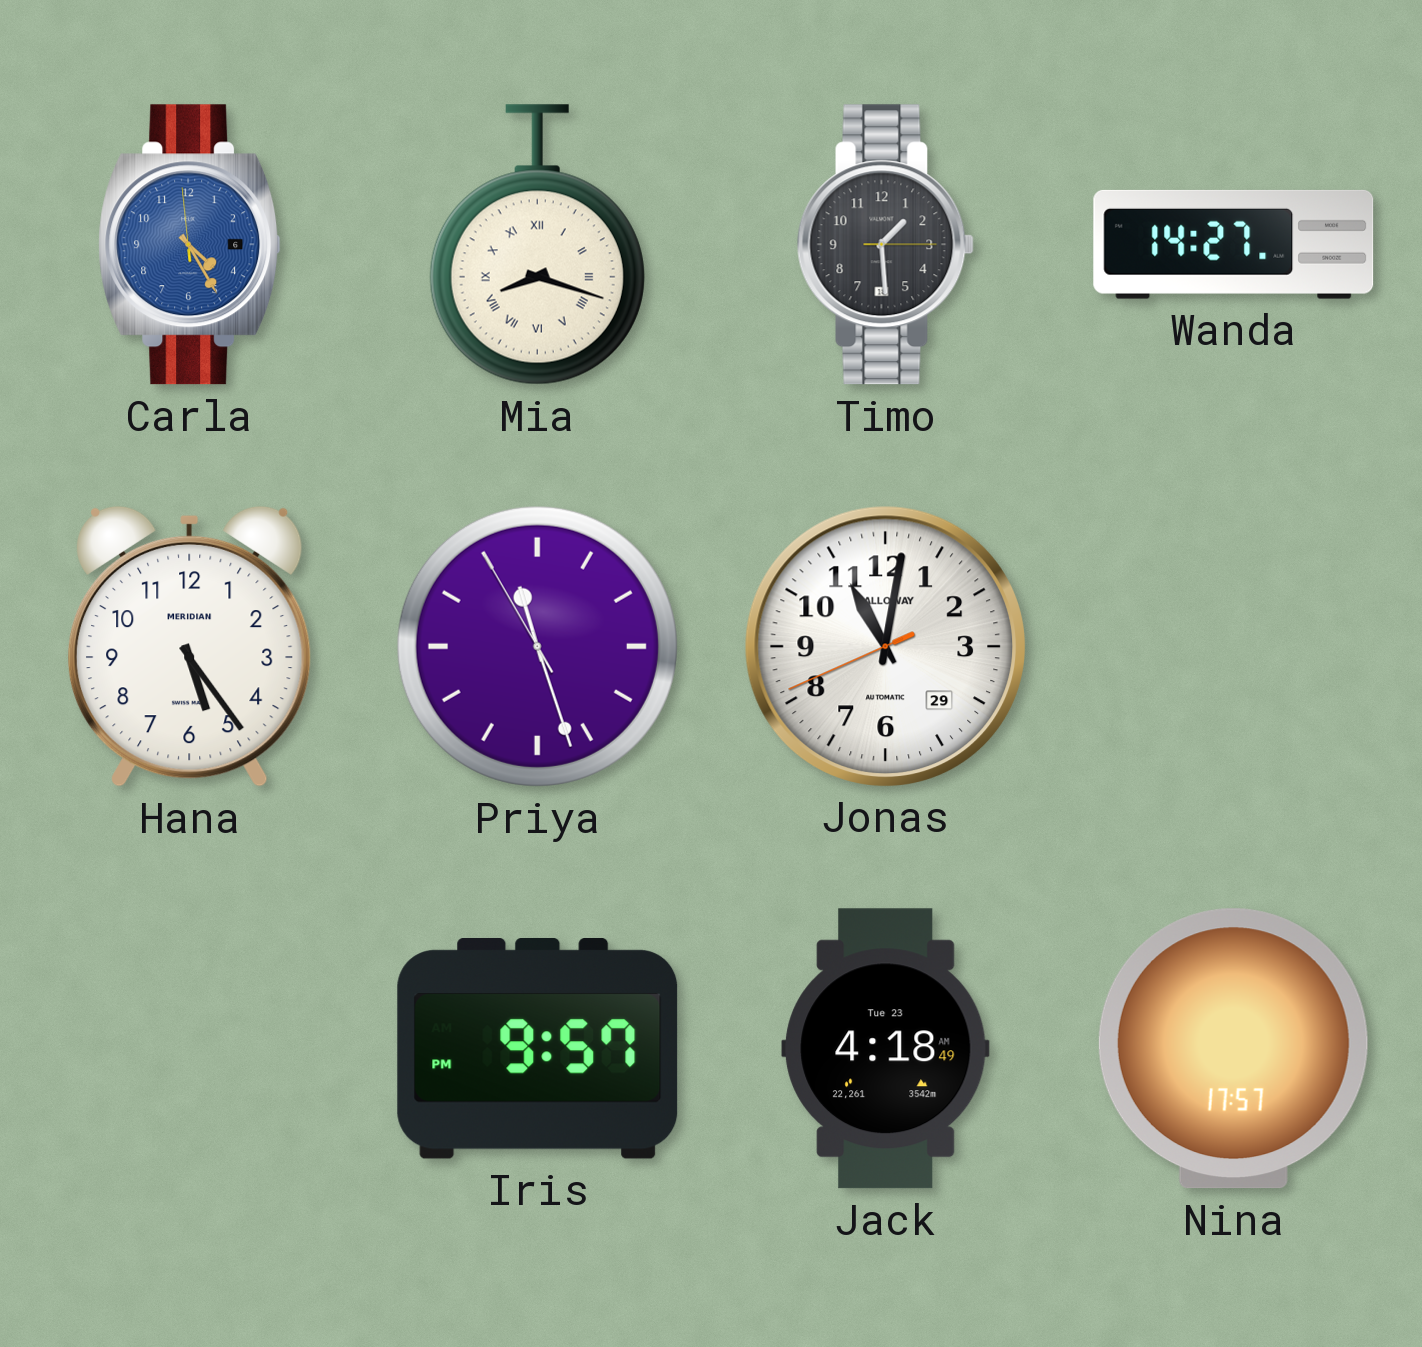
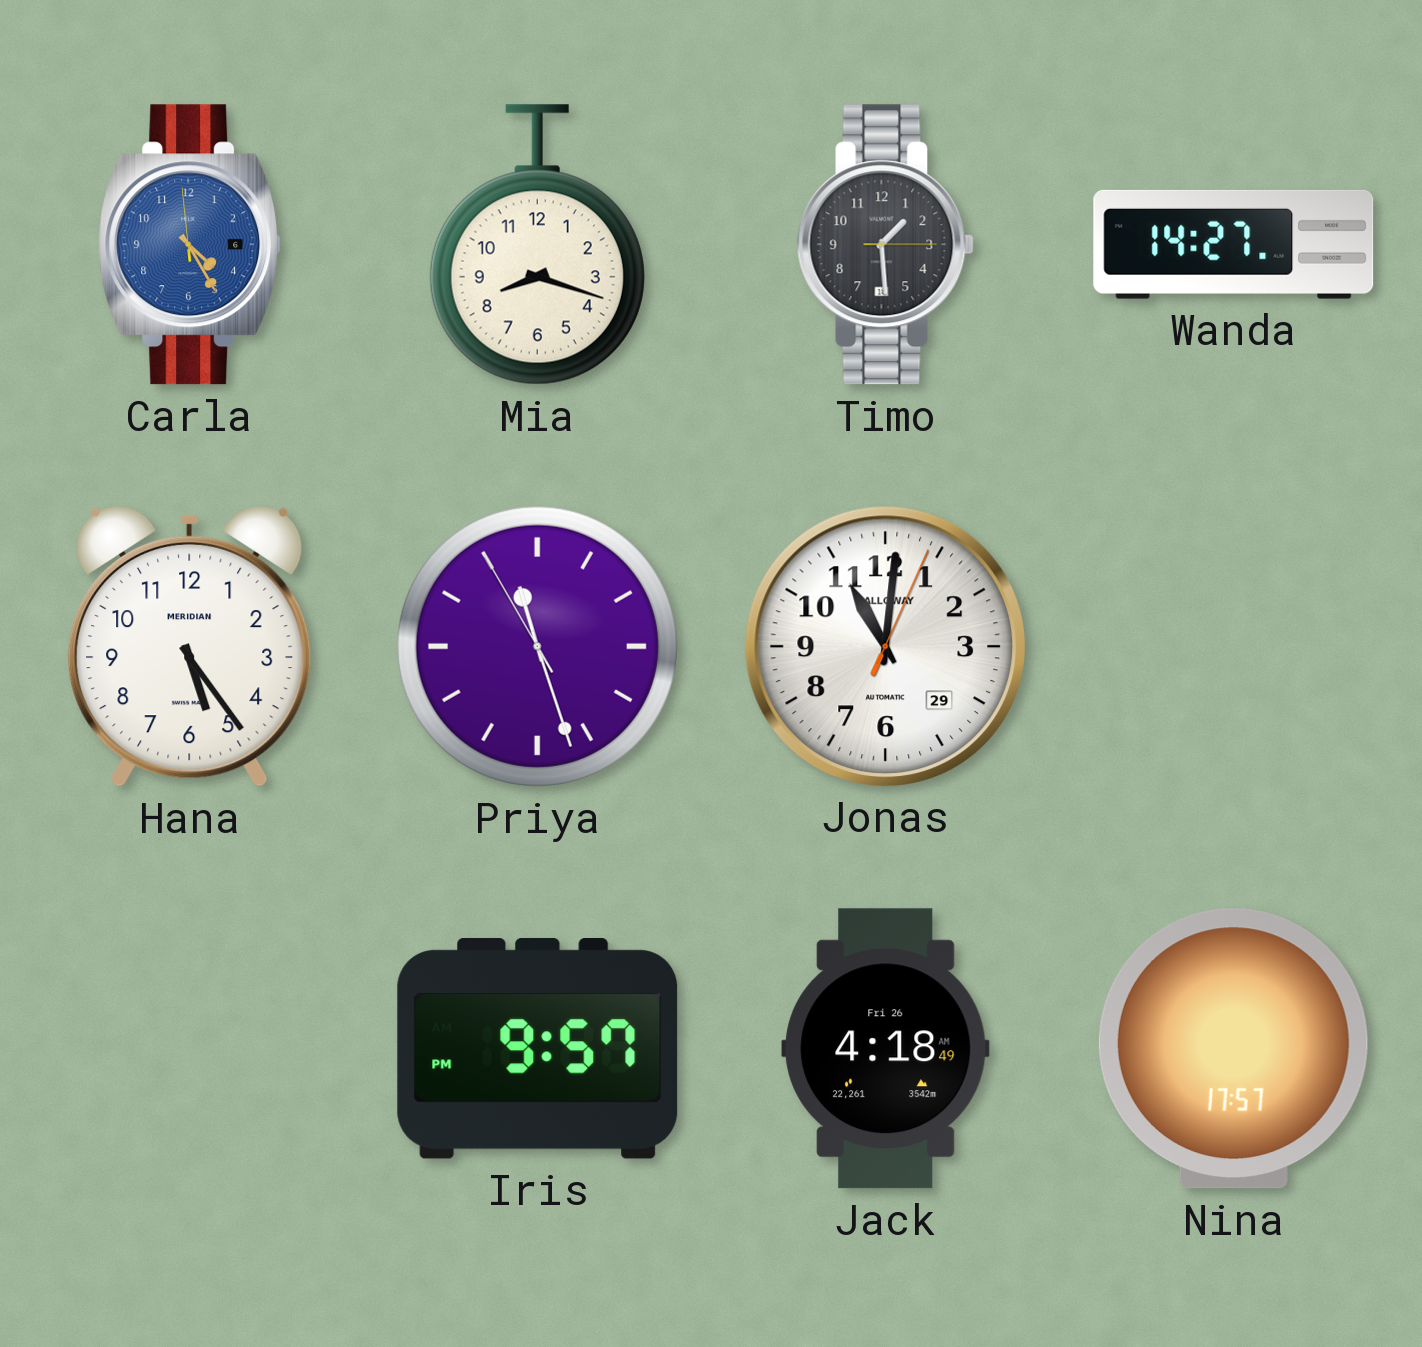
Mia numerals: Roman -> Arabic
Jonas: 11:01:41 -> 11:01:04
Jack date: Tue 23 -> Fri 26
